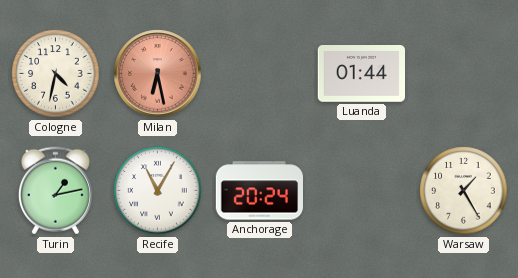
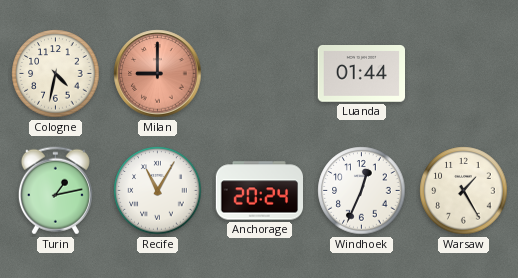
Milan: 6:28 -> 9:00
Windhoek: none -> 12:34
